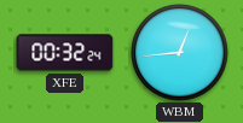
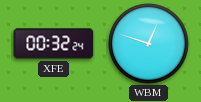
WBM: 12:44 -> 12:48
